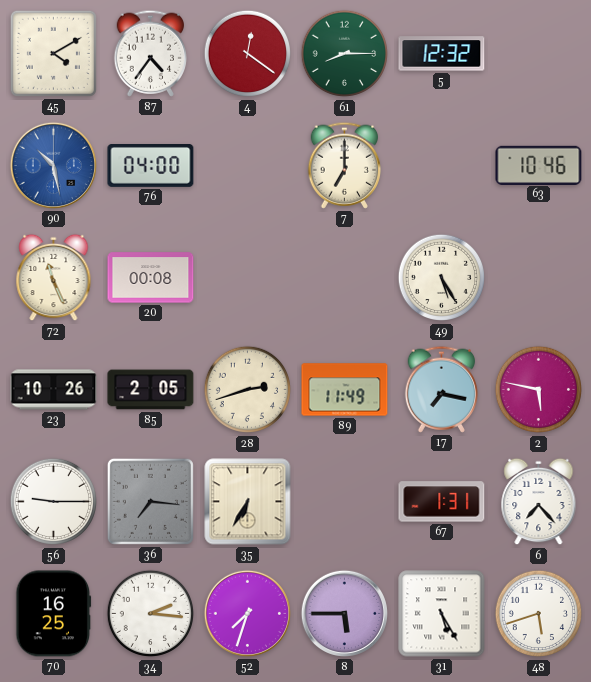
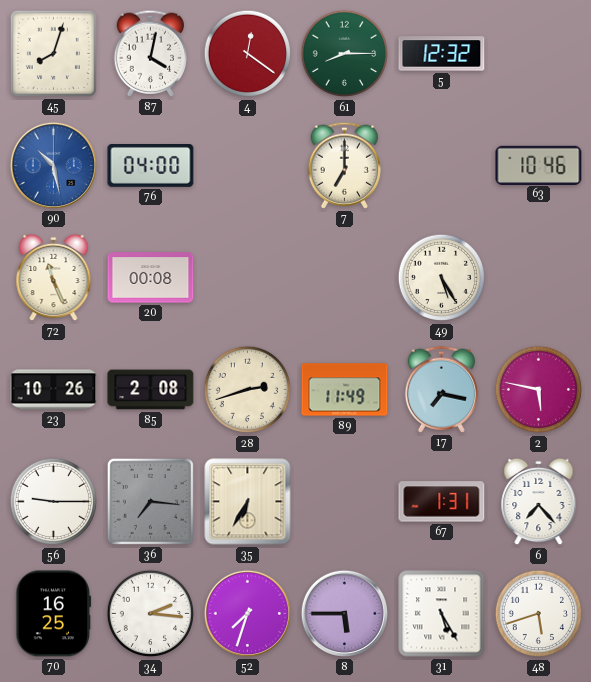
45: 4:10 -> 8:03
87: 4:36 -> 4:02
85: 2:05 -> 2:08
